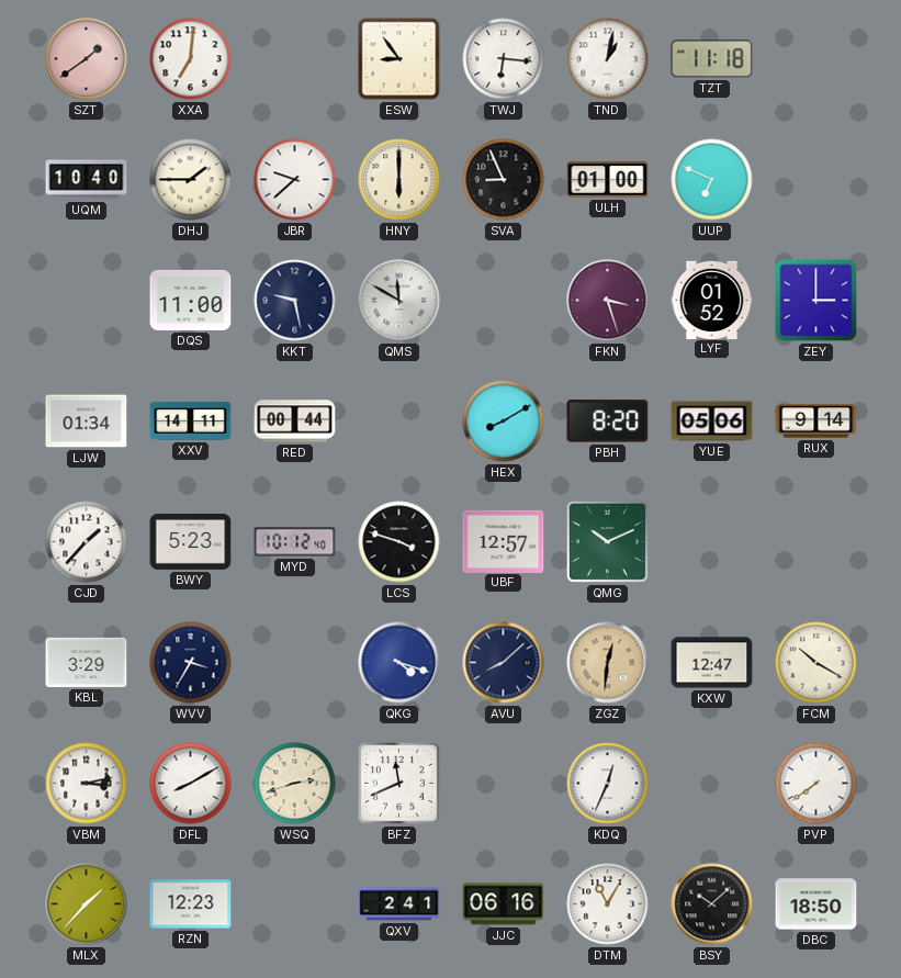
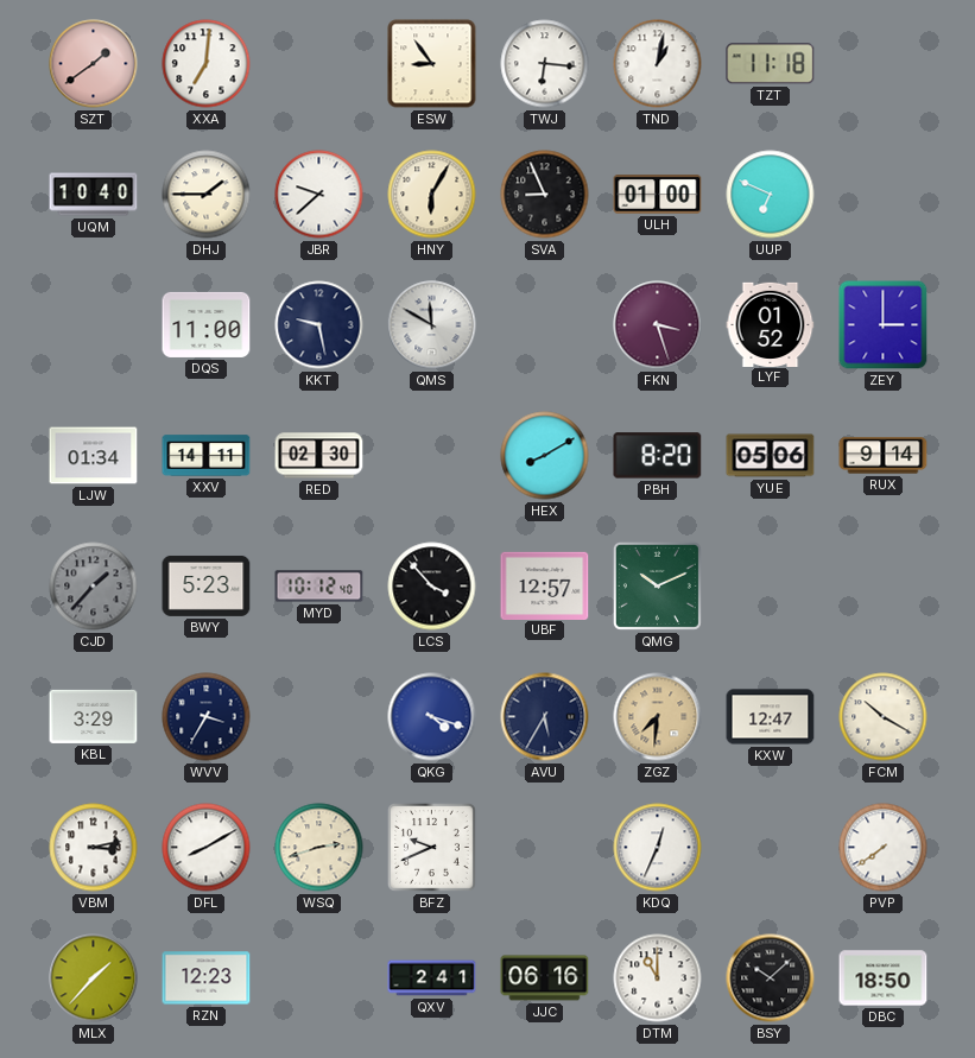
HNY: 6:00 -> 6:05
RED: 00:44 -> 02:30
CJD dial: white -> grey
LCS: 3:48 -> 3:53
AVU: 8:08 -> 5:35
ZGZ: 12:31 -> 7:31
BFZ: 11:41 -> 9:41
DTM: 11:05 -> 11:00
